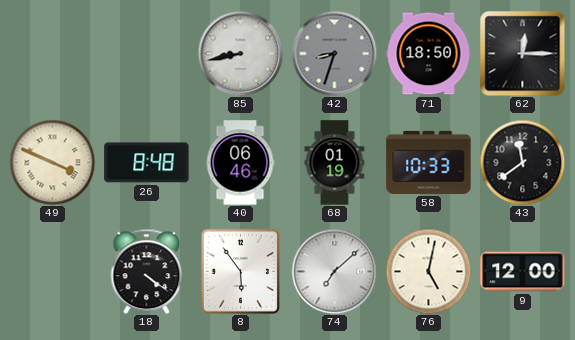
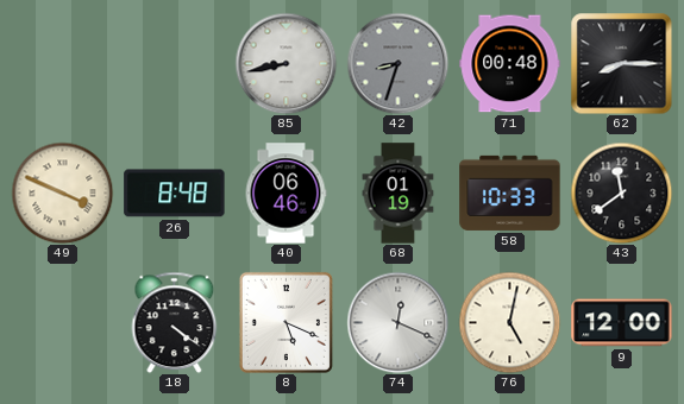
71: 18:50 -> 00:48
62: 12:15 -> 8:15
8: 5:54 -> 5:19
74: 7:08 -> 12:19
